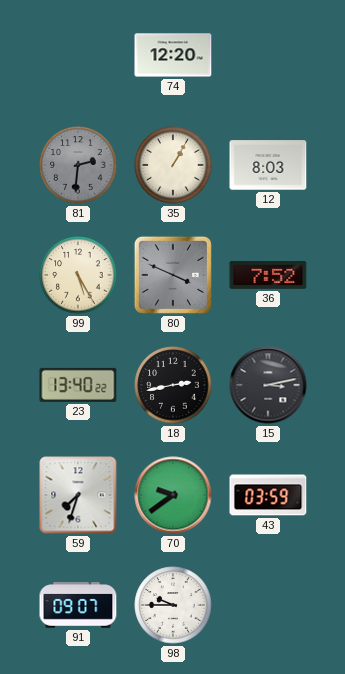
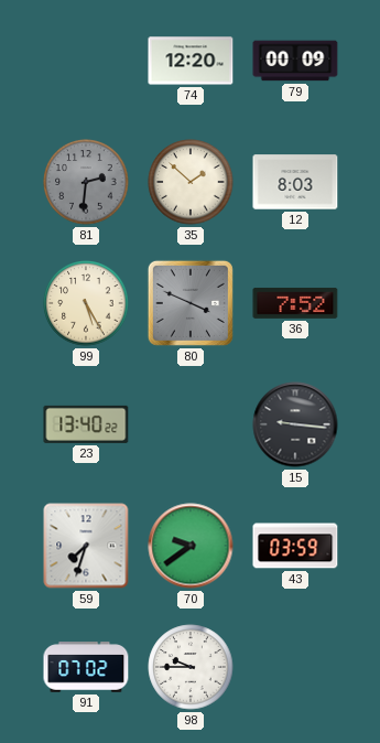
79: none -> 00:09
35: 1:05 -> 1:52
18: 2:43 -> none
15: 3:13 -> 9:16
91: 09:07 -> 07:02
